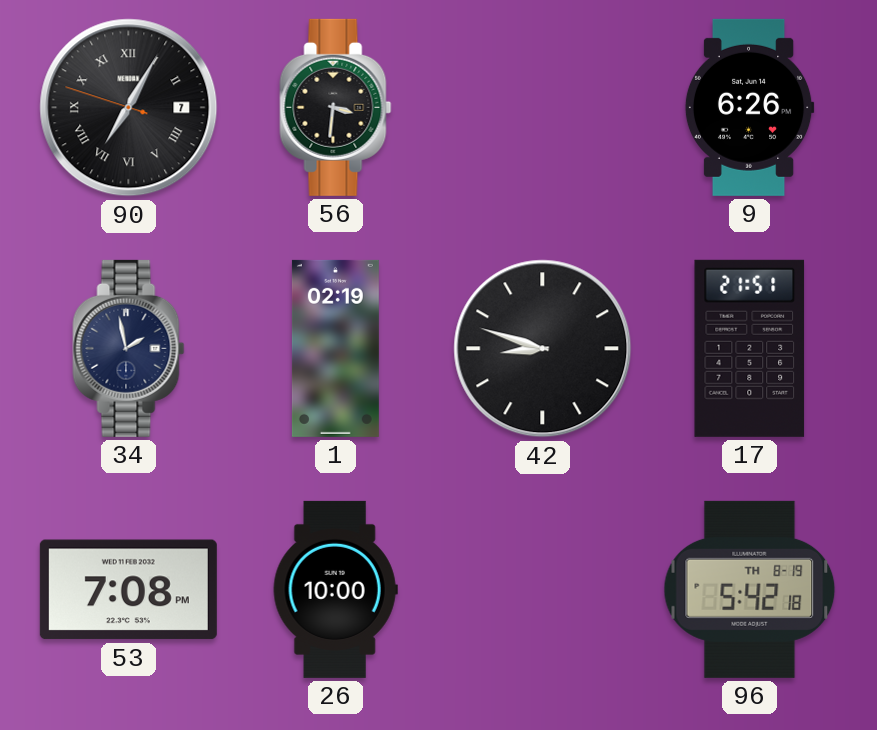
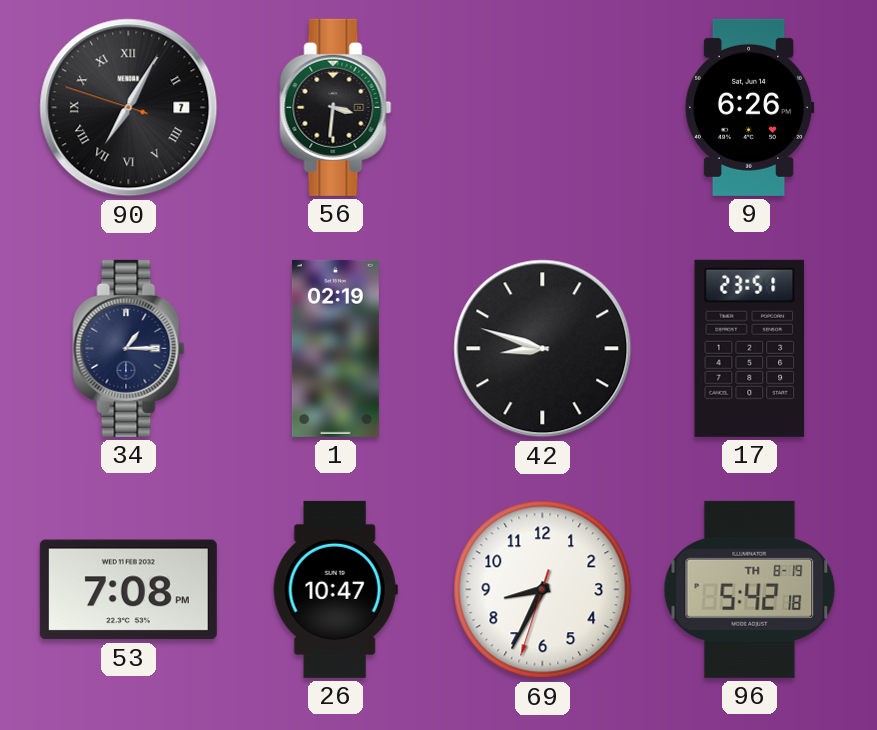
34: 1:58 -> 1:15
17: 21:51 -> 23:51
26: 10:00 -> 10:47
69: none -> 8:34
